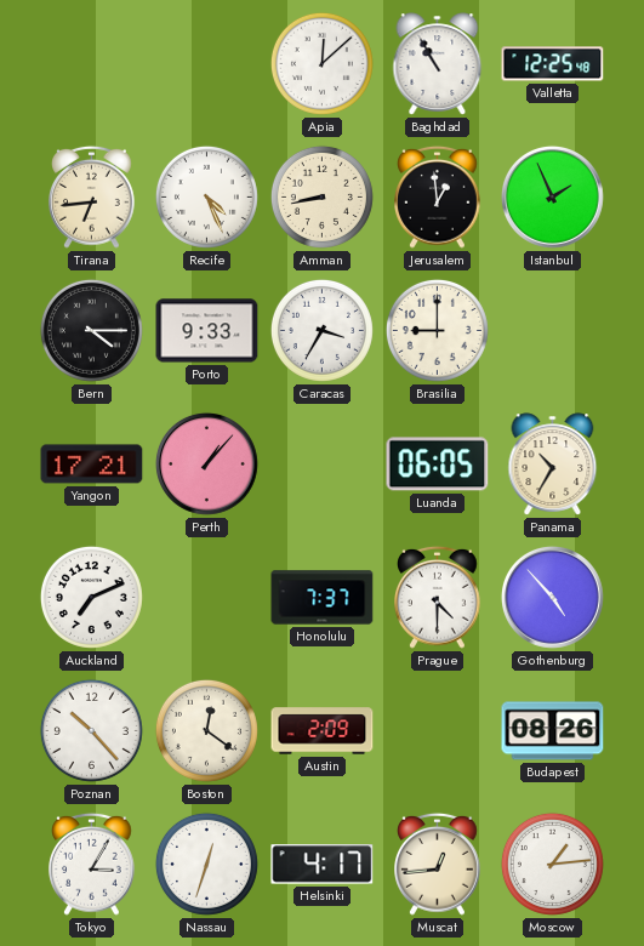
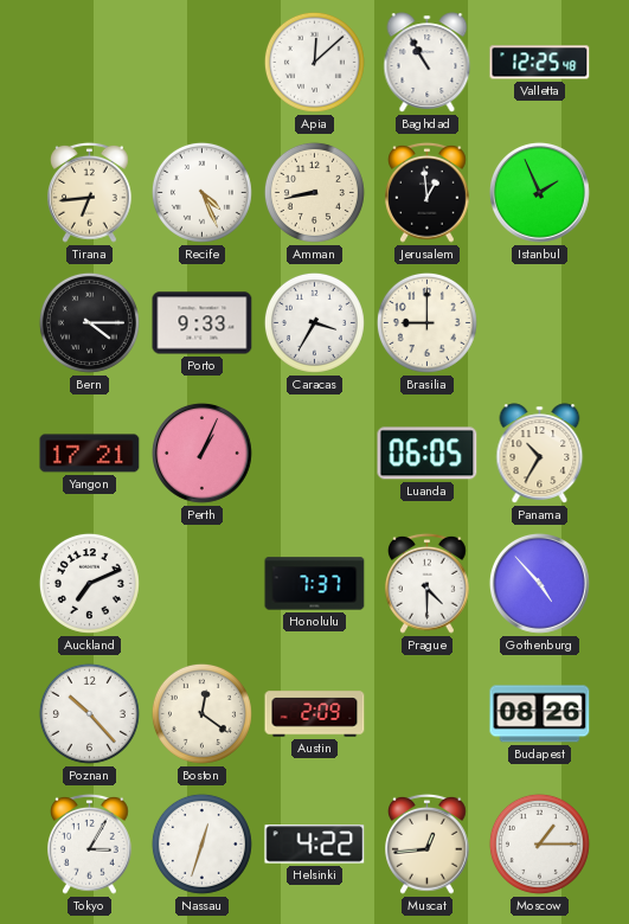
Perth: 1:07 -> 1:04
Helsinki: 4:17 -> 4:22
Moscow: 1:14 -> 1:15
